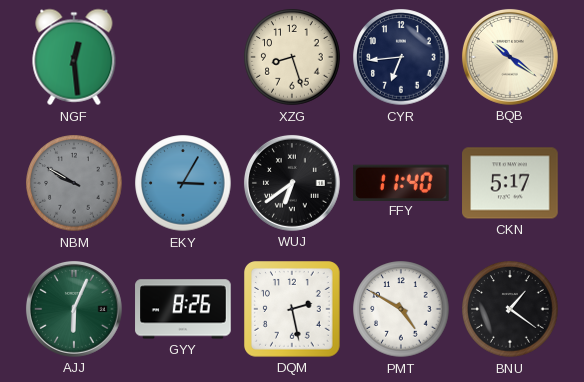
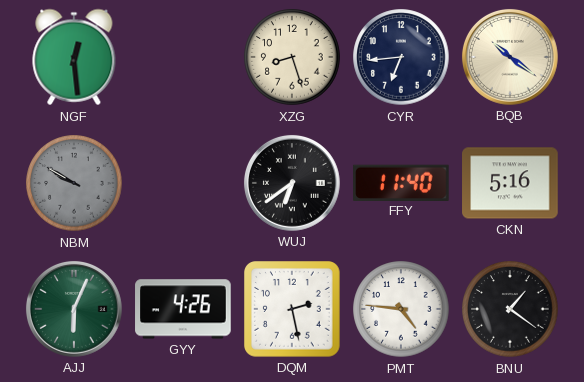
EKY: 3:05 -> none
CKN: 5:17 -> 5:16
GYY: 8:26 -> 4:26
PMT: 4:50 -> 4:46
